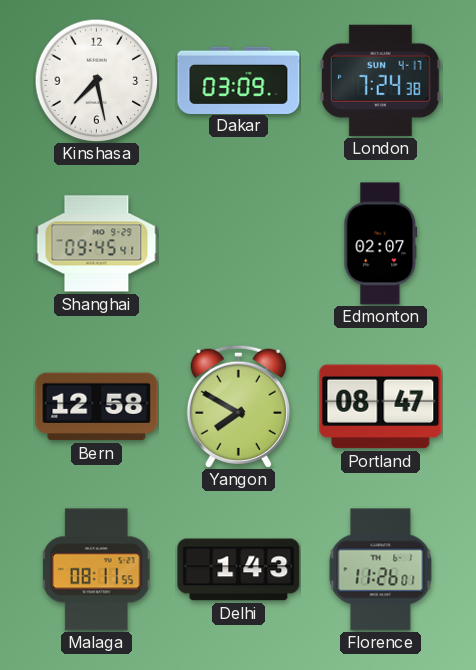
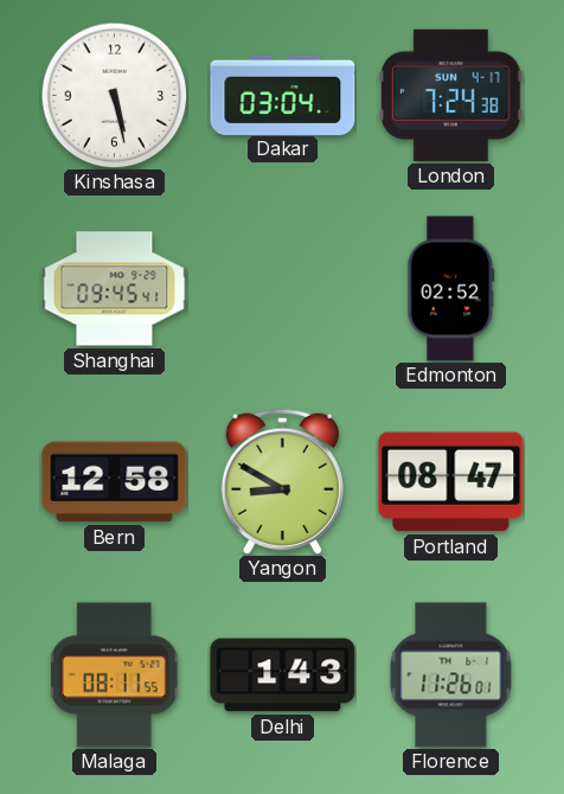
Kinshasa: 7:28 -> 5:28
Dakar: 03:09 -> 03:04
Edmonton: 02:07 -> 02:52
Yangon: 7:50 -> 8:50
